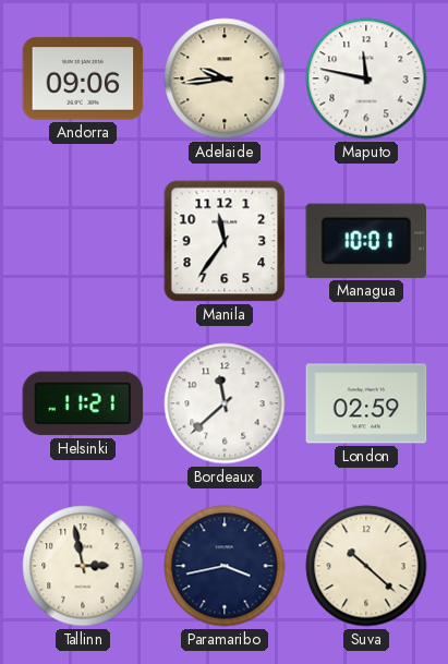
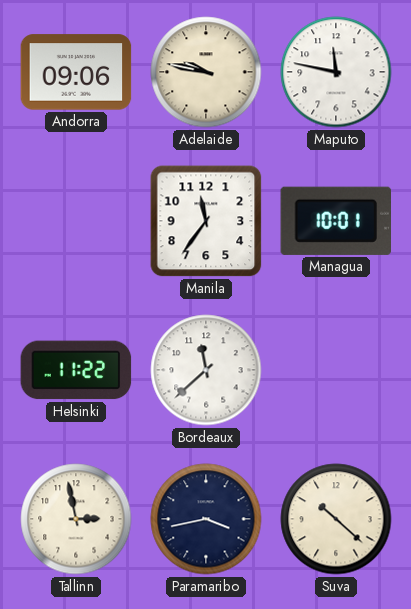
Adelaide: 9:44 -> 9:47
Helsinki: 11:21 -> 11:22
London: 02:59 -> none
